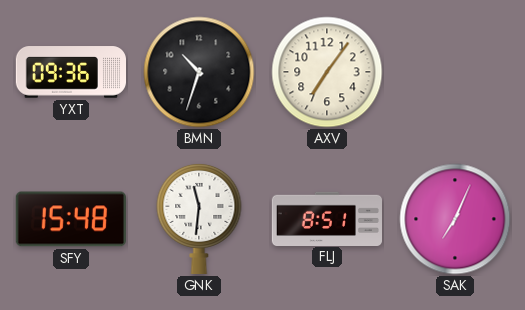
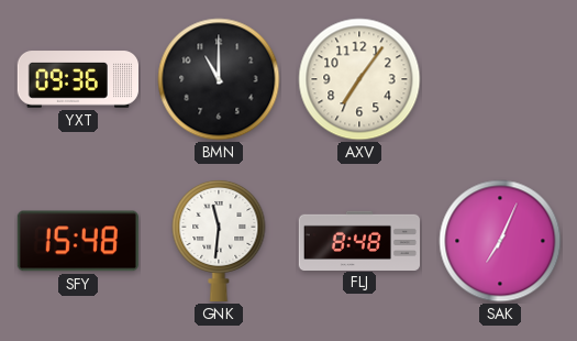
BMN: 10:33 -> 11:00
FLJ: 8:51 -> 8:48
